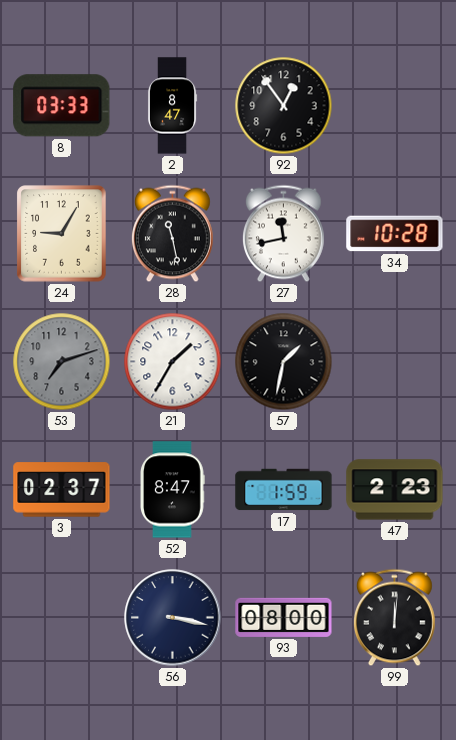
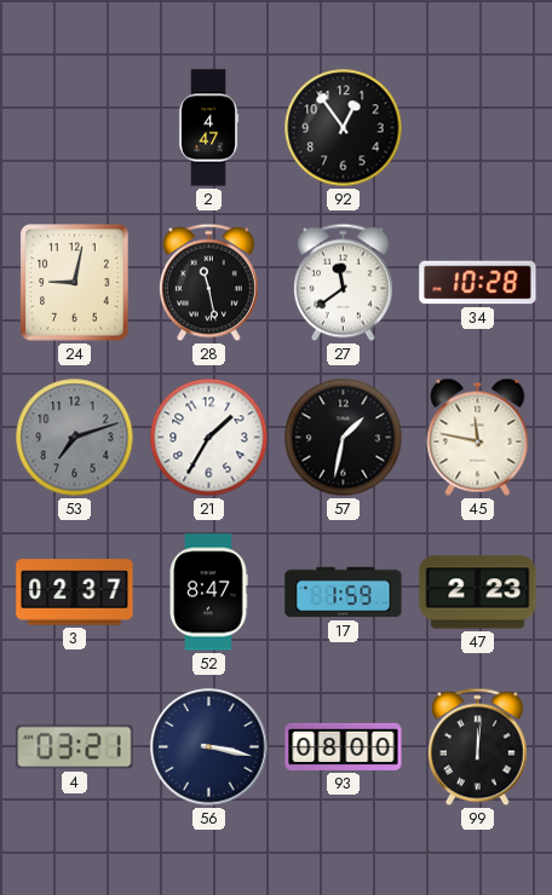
8: 03:33 -> none
2: 8:47 -> 4:47
24: 9:05 -> 9:02
27: 11:43 -> 11:39
45: none -> 11:47
4: none -> 03:21
